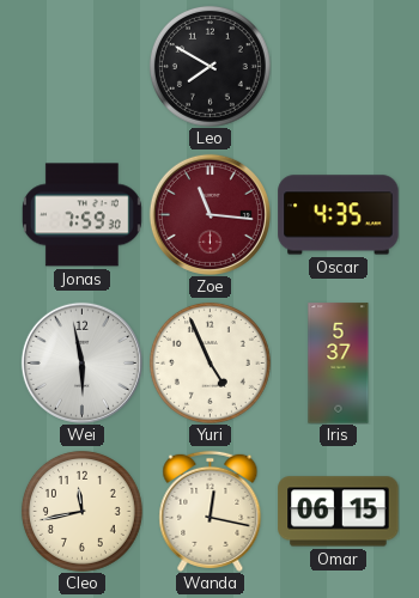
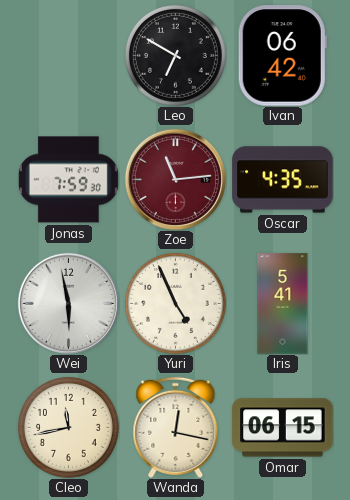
Leo: 7:50 -> 6:50
Ivan: none -> 06:42
Zoe: 11:16 -> 11:14
Iris: 5:37 -> 5:41
